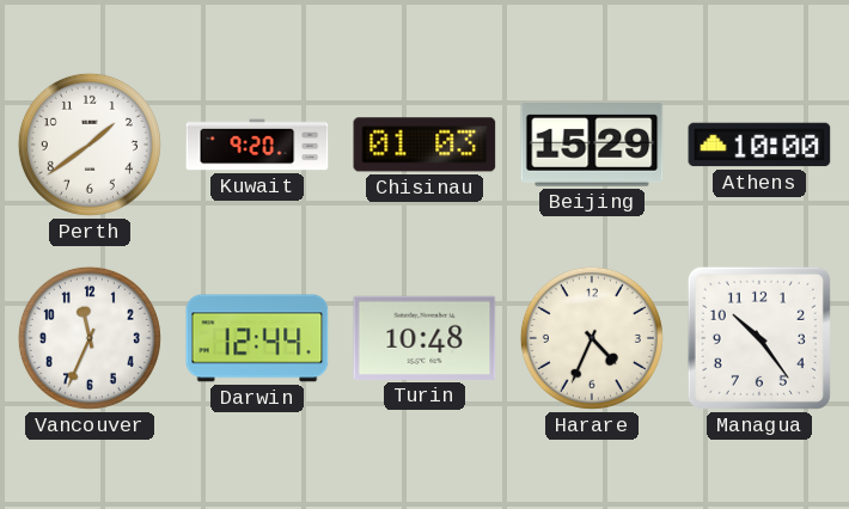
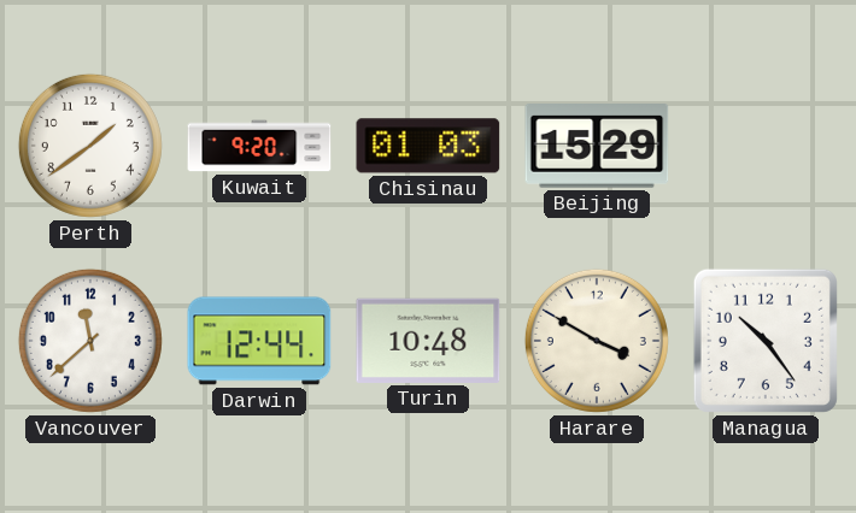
Athens: 10:00 -> none
Vancouver: 11:34 -> 11:38
Harare: 4:34 -> 3:50
